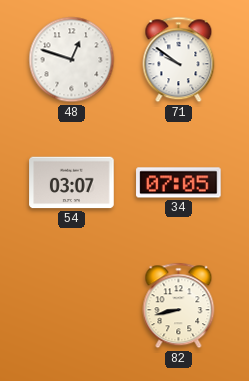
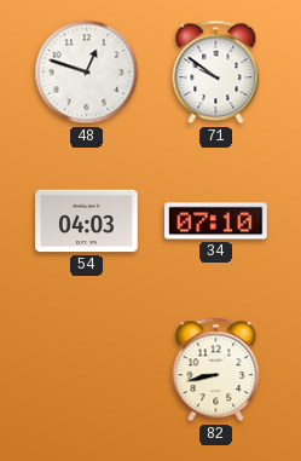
54: 03:07 -> 04:03
34: 07:05 -> 07:10
